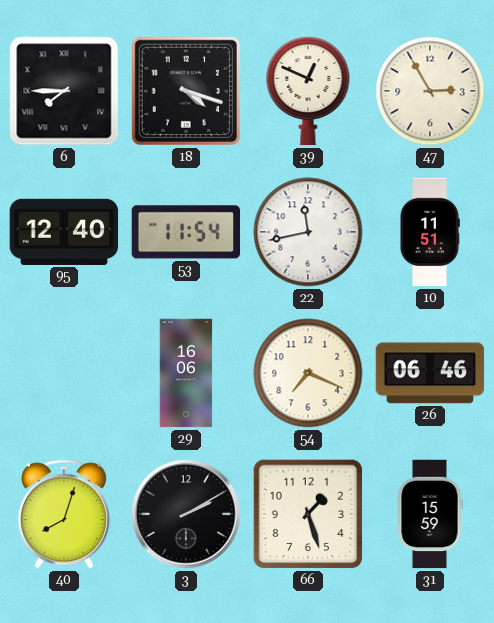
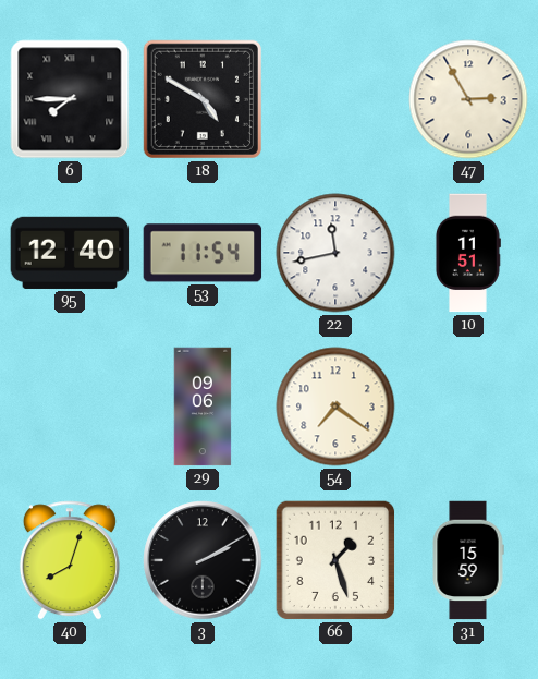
18: 4:18 -> 4:50
39: 12:49 -> none
29: 16:06 -> 09:06
54: 7:19 -> 7:21
26: 06:46 -> none
